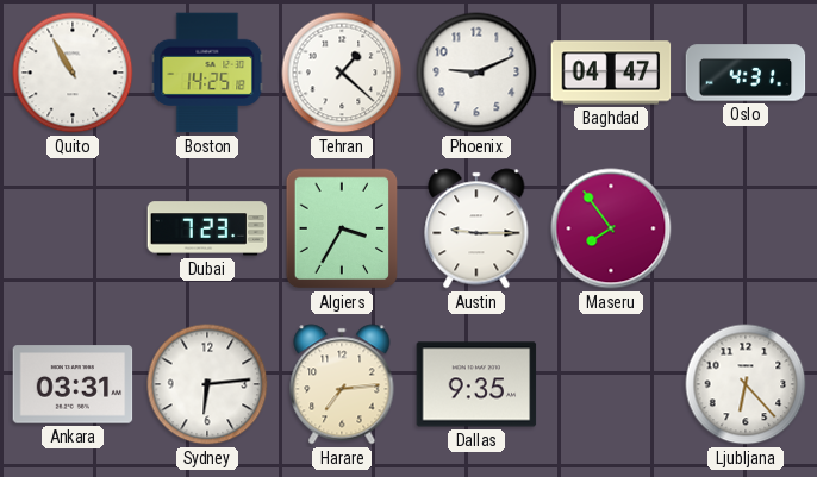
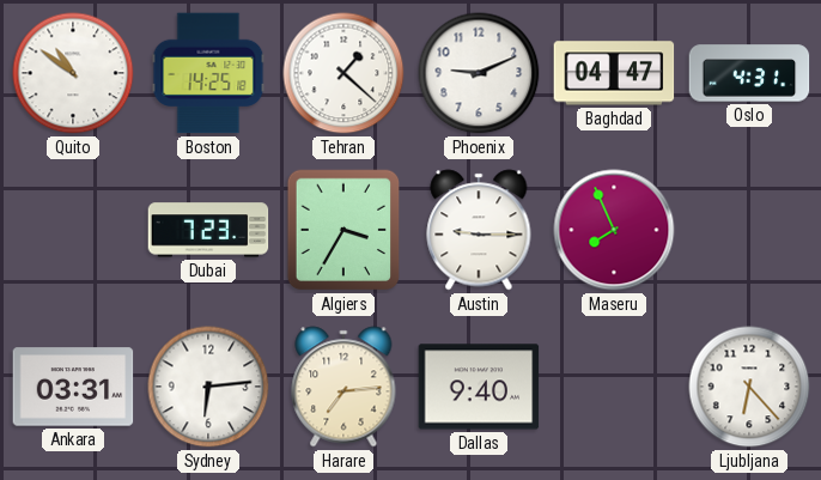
Quito: 10:55 -> 10:51
Maseru: 7:54 -> 7:56
Dallas: 9:35 -> 9:40
